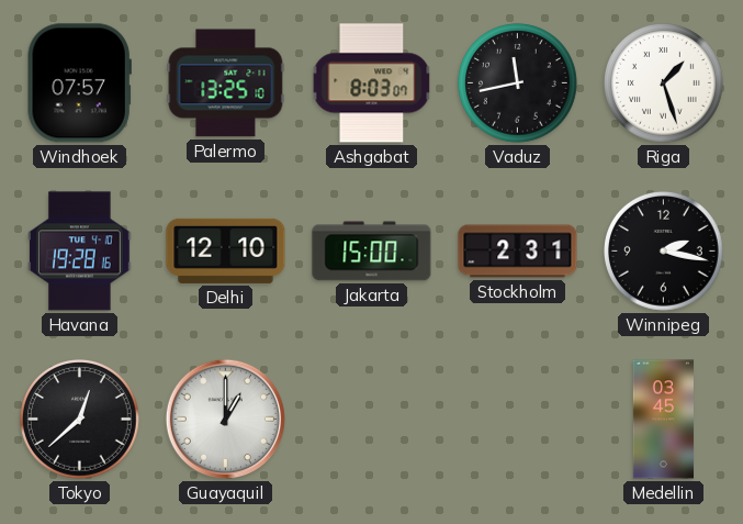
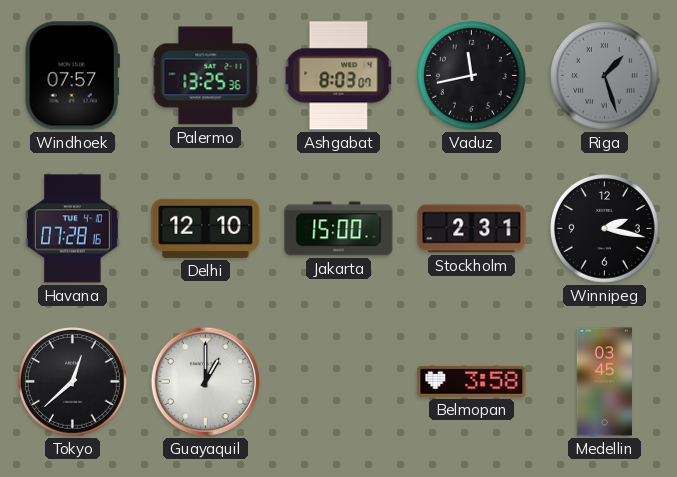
Palermo: 13:25:10 -> 13:25:36
Riga dial: white -> grey
Havana: 19:28 -> 07:28
Belmopan: none -> 3:58
